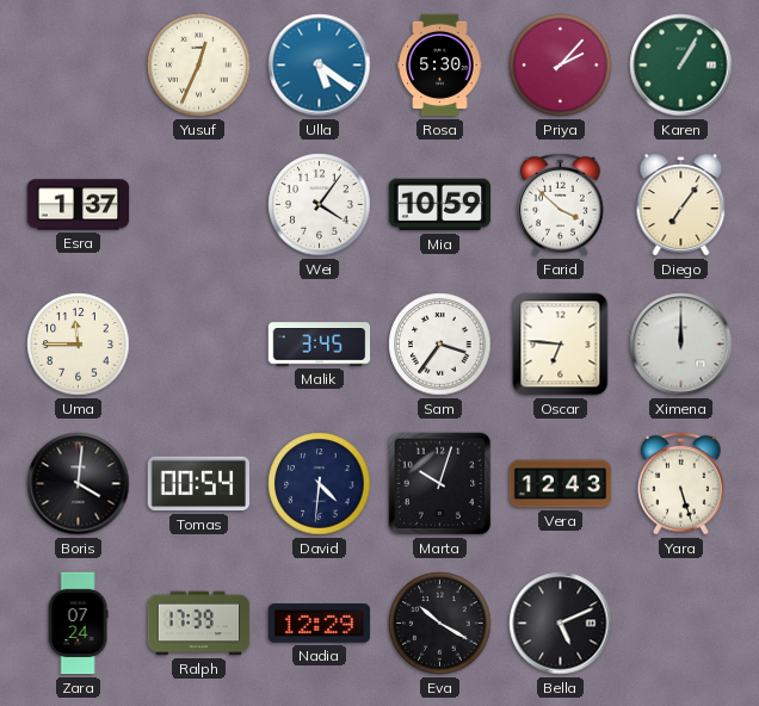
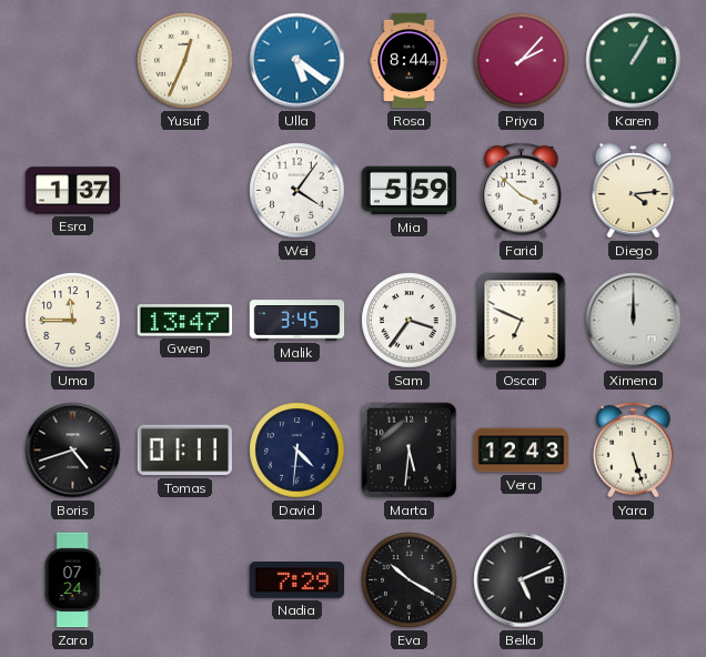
Rosa: 5:30 -> 8:44
Mia: 10:59 -> 5:59
Diego: 7:06 -> 4:14
Gwen: none -> 13:47
Oscar: 6:46 -> 6:49
Boris: 4:01 -> 4:42
Tomas: 00:54 -> 01:11
Marta: 10:03 -> 5:31
Ralph: 17:39 -> none
Nadia: 12:29 -> 7:29
